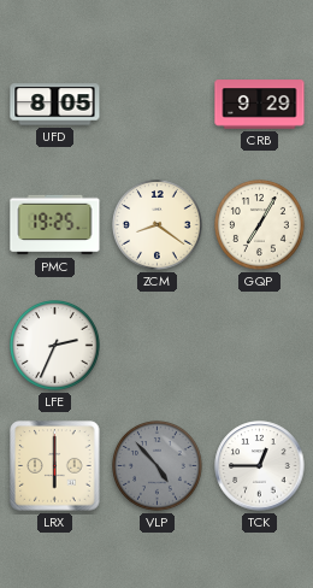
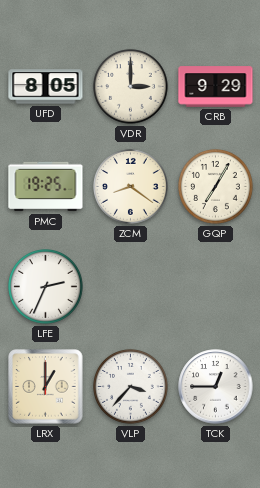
VDR: none -> 3:00
LRX: 6:00 -> 1:00
VLP: 4:53 -> 3:37
VLP dial: grey -> white
